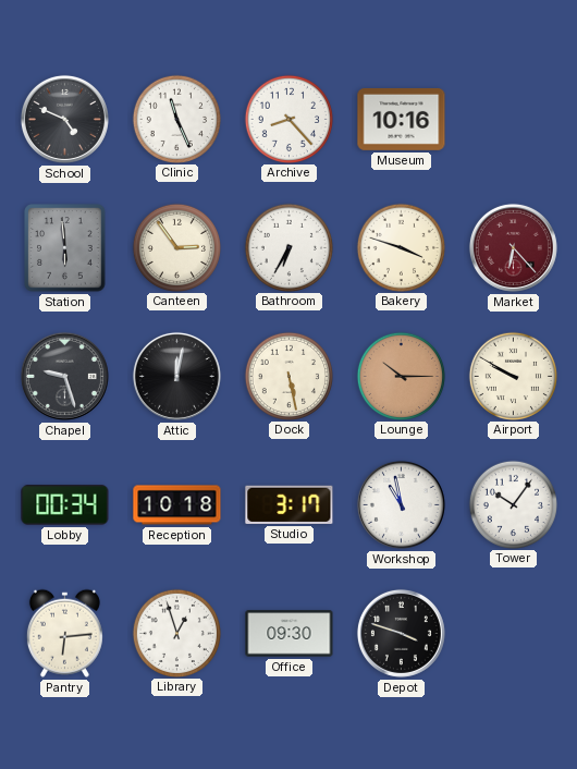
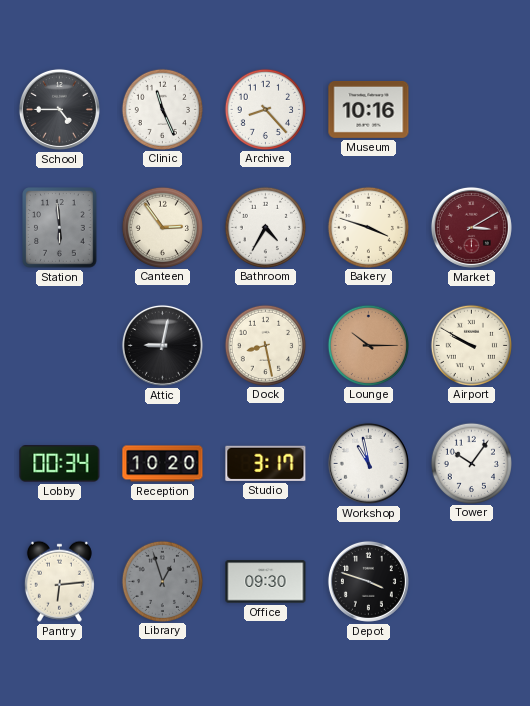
School: 4:49 -> 4:45
Bathroom: 6:35 -> 4:35
Market: 6:23 -> 3:10
Chapel: 9:27 -> none
Attic: 12:02 -> 9:02
Dock: 5:28 -> 8:28
Reception: 10:18 -> 10:20
Library dial: white -> grey
